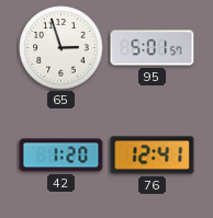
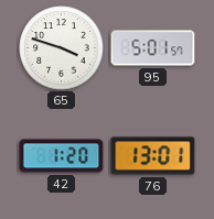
65: 2:57 -> 3:48
76: 12:41 -> 13:01
